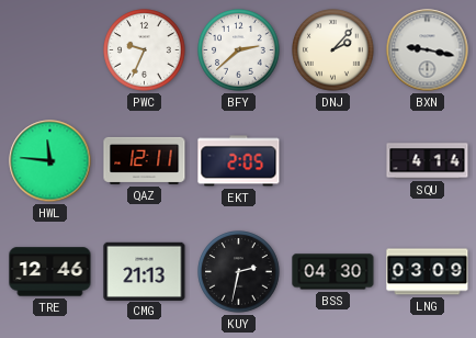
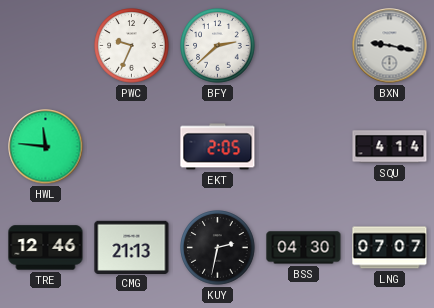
DNJ: 2:07 -> none
QAZ: 12:11 -> none
LNG: 03:09 -> 07:07
